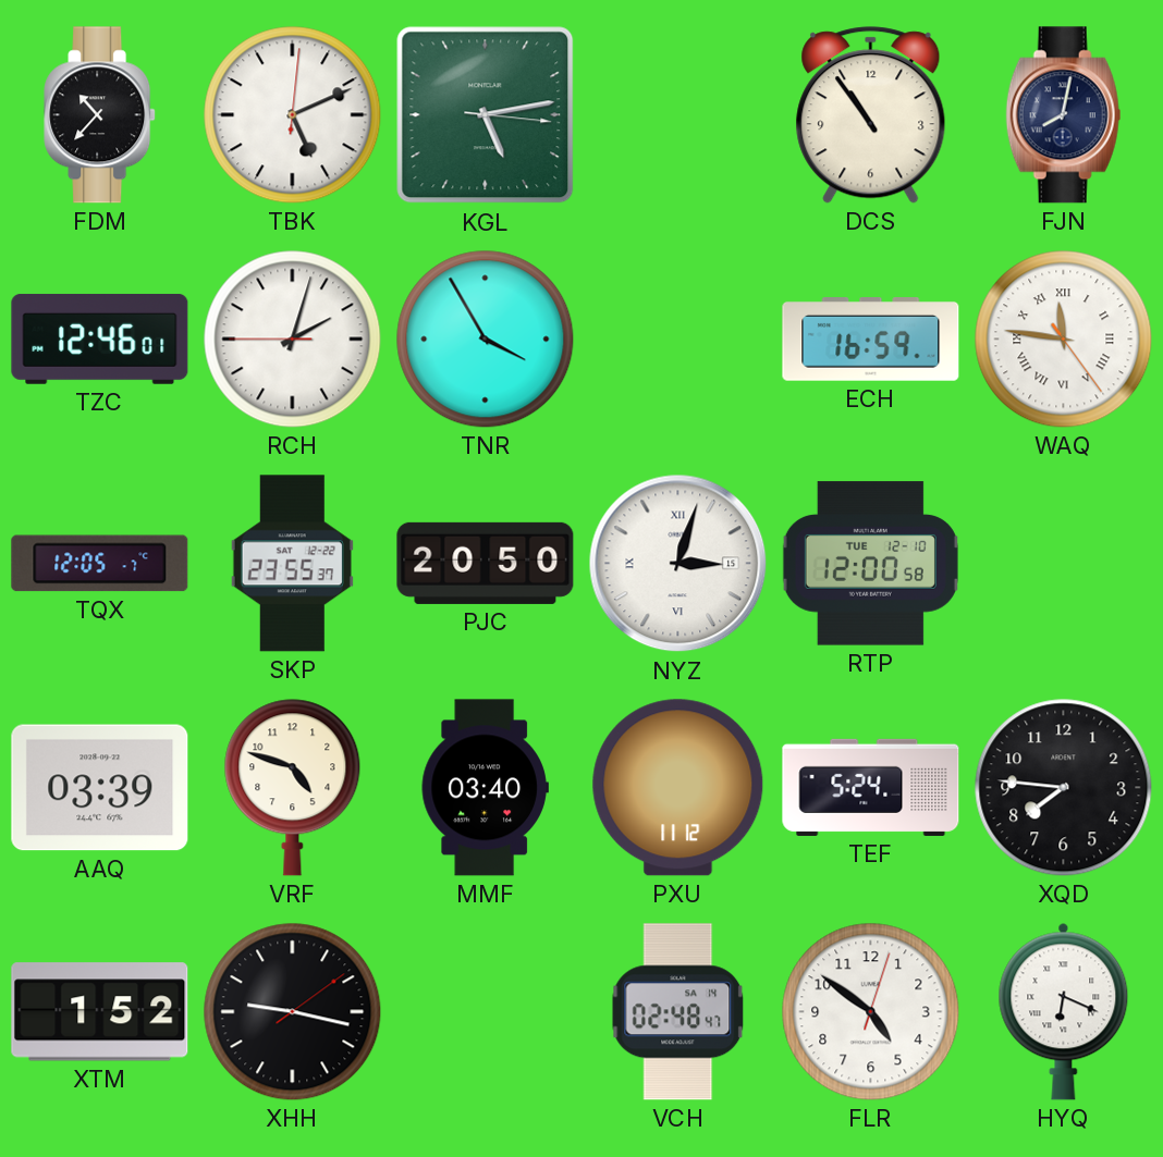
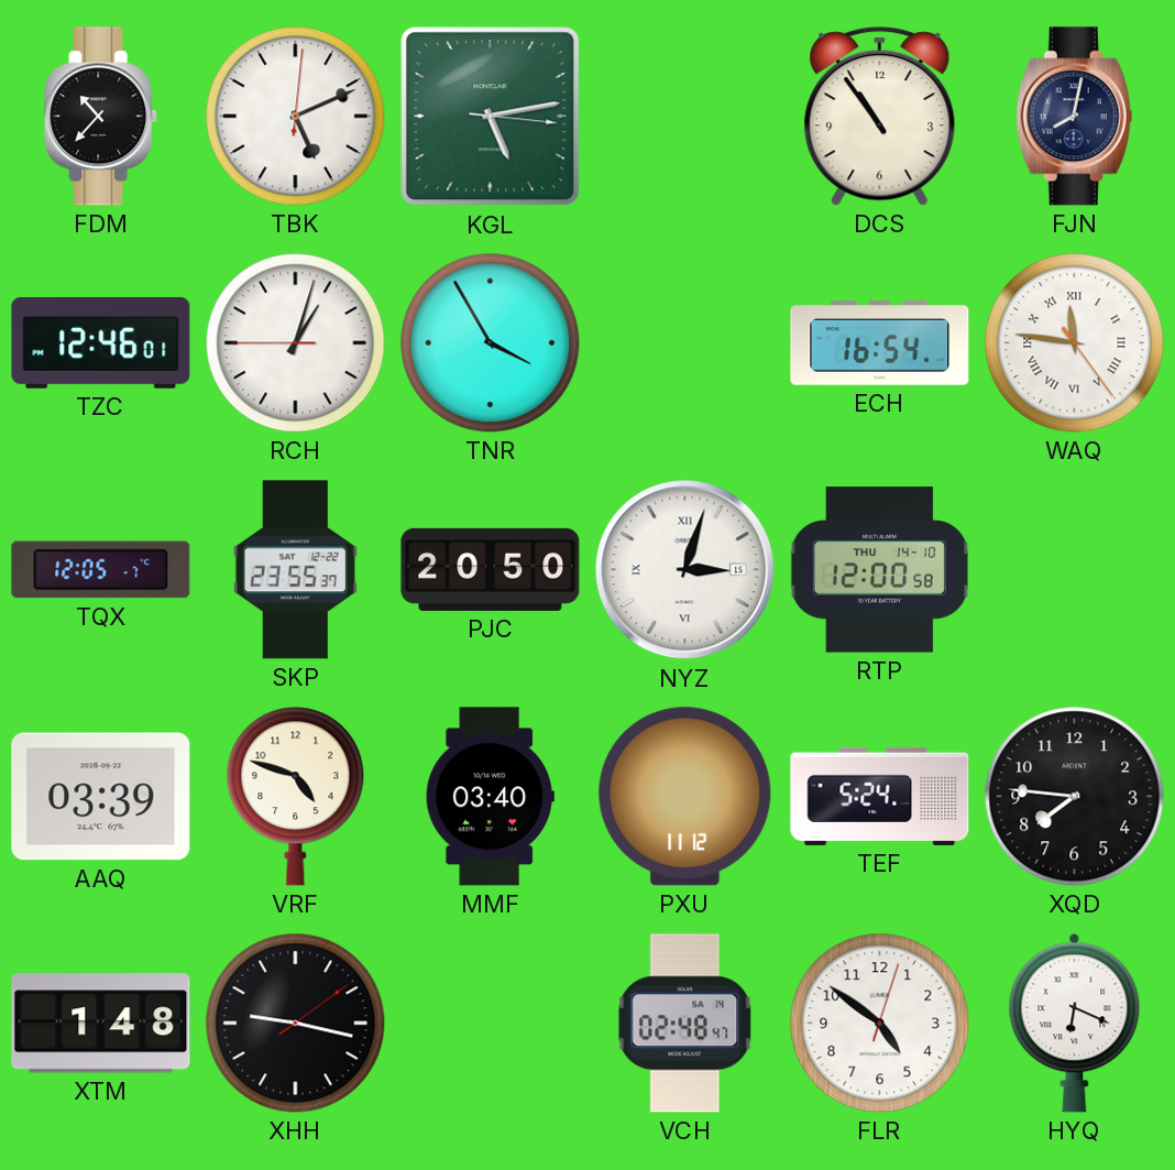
RCH: 2:02 -> 1:02
ECH: 16:59 -> 16:54
RTP date: TUE 12-10 -> THU 14-10
XTM: 1:52 -> 1:48
